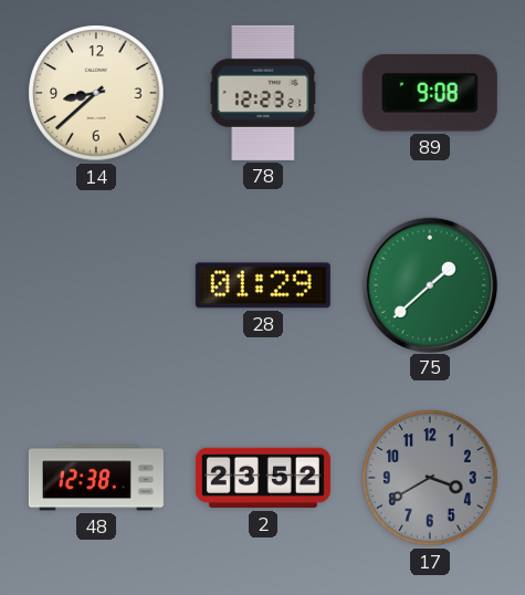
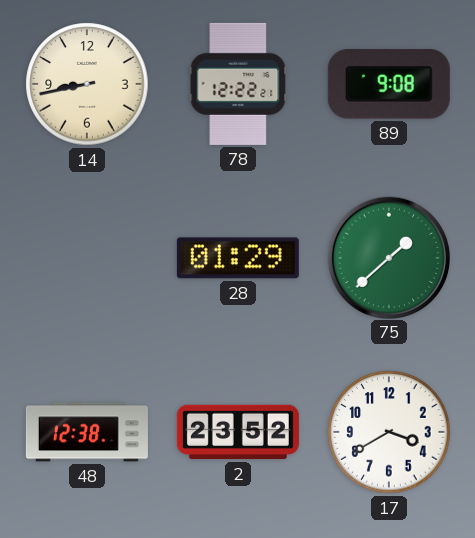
14: 8:38 -> 8:43
78: 12:23 -> 12:22
17 dial: grey -> white
